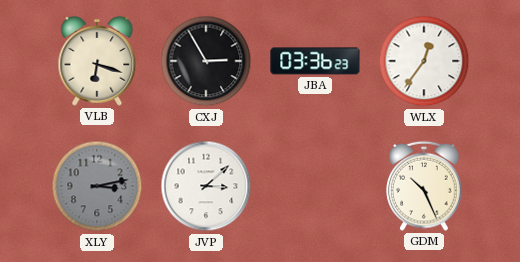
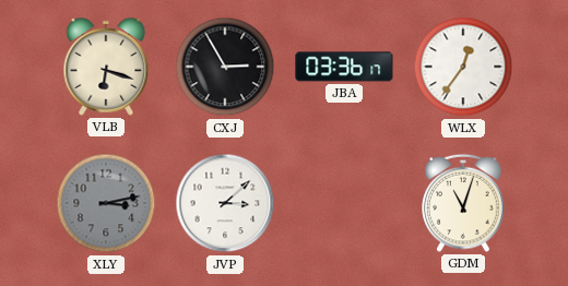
JBA: 03:36:23 -> 03:36:17
GDM: 10:26 -> 11:03
